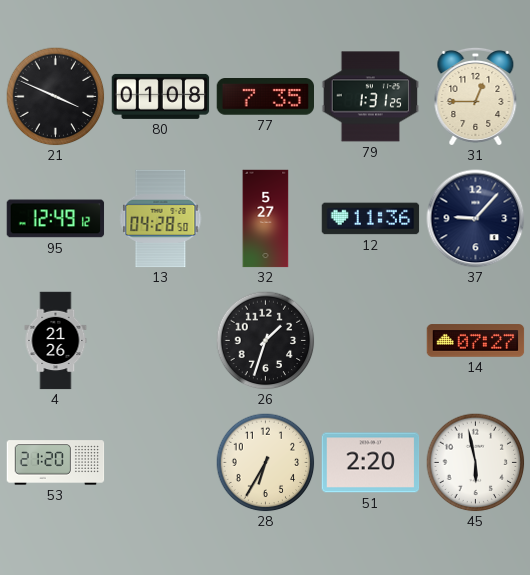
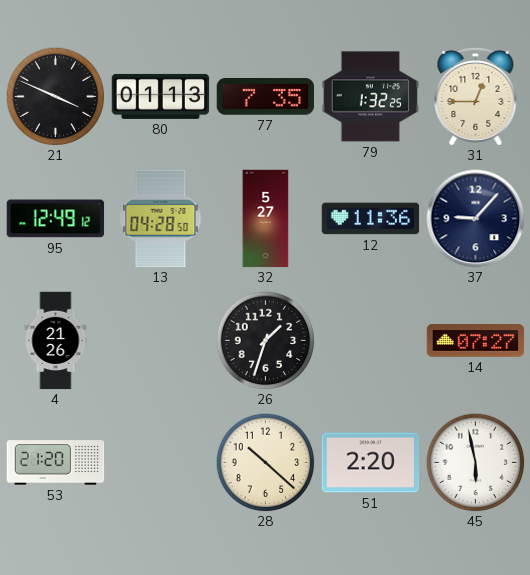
80: 01:08 -> 01:13
79: 1:31 -> 1:32
28: 6:35 -> 10:22
